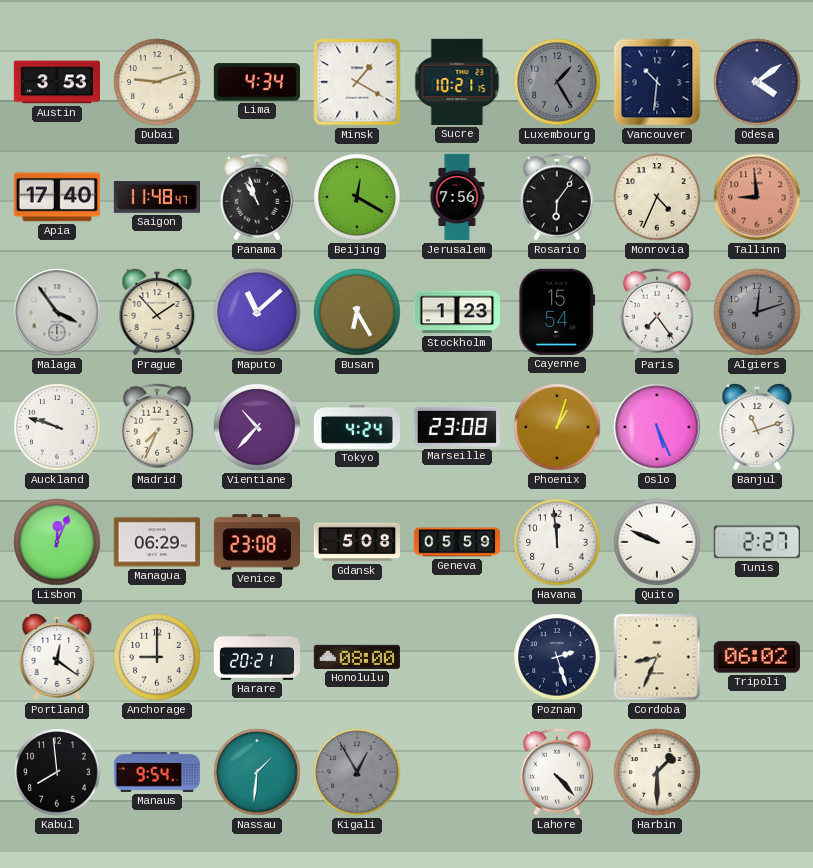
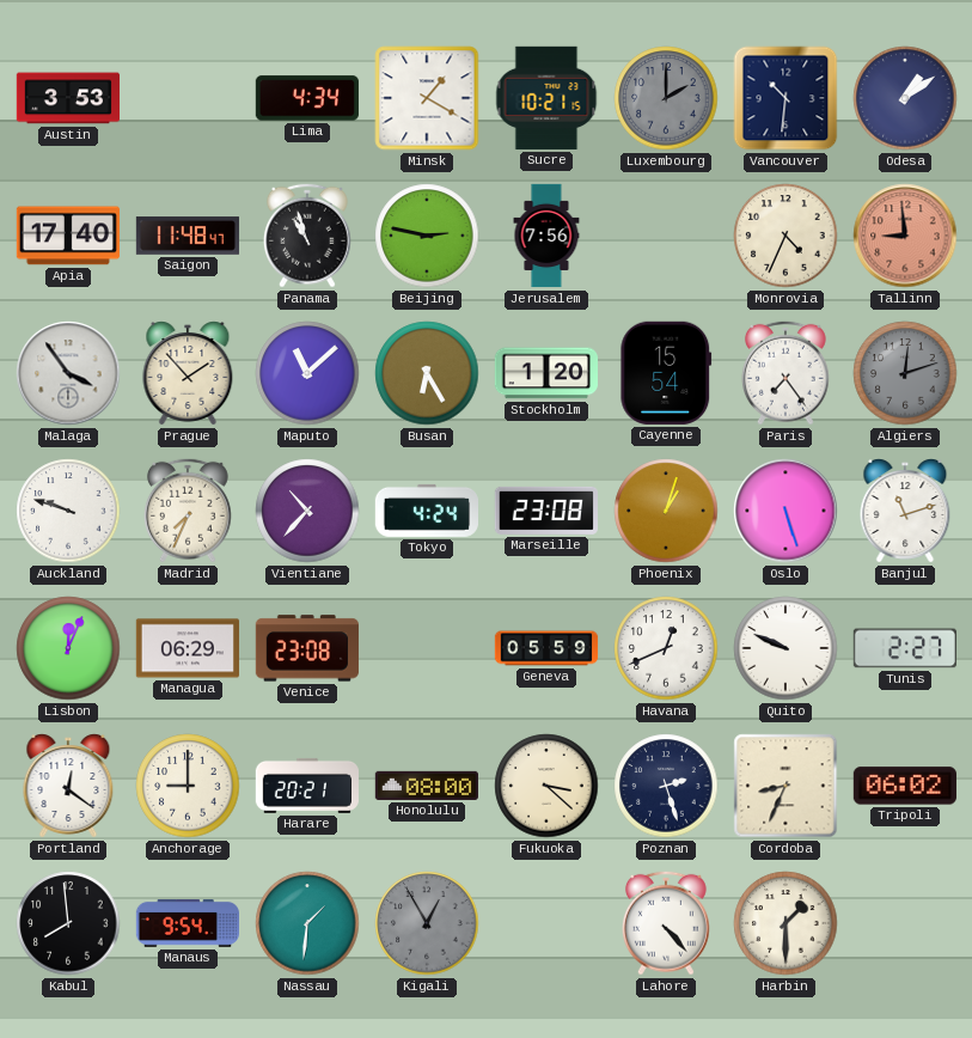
Dubai: 9:12 -> none
Luxembourg: 1:25 -> 2:00
Odesa: 4:09 -> 1:09
Beijing: 12:20 -> 2:47
Rosario: 6:06 -> none
Stockholm: 1:23 -> 1:20
Oslo: 5:26 -> 5:27
Gdansk: 5:08 -> none
Havana: 11:59 -> 12:41
Fukuoka: none -> 3:22
